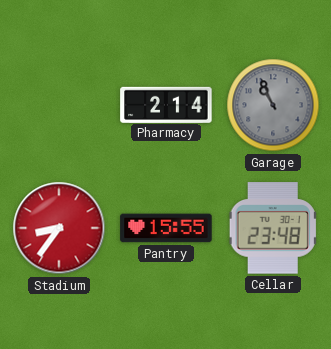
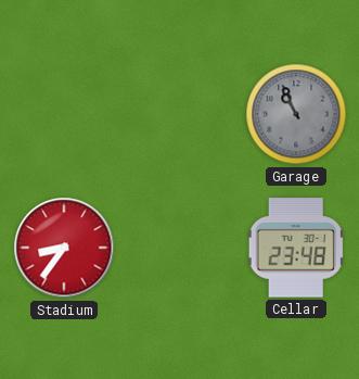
Pharmacy: 2:14 -> none
Pantry: 15:55 -> none
